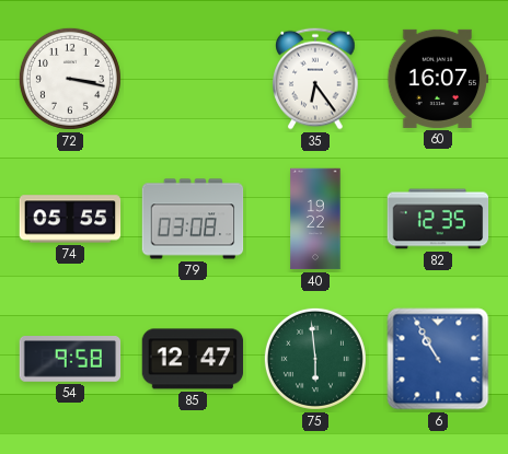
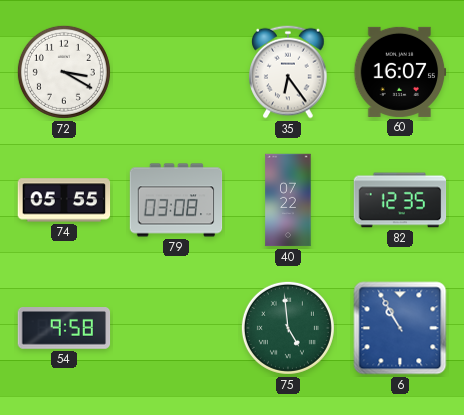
72: 3:17 -> 3:20
40: 19:22 -> 07:22
85: 12:47 -> none
75: 5:59 -> 4:59
